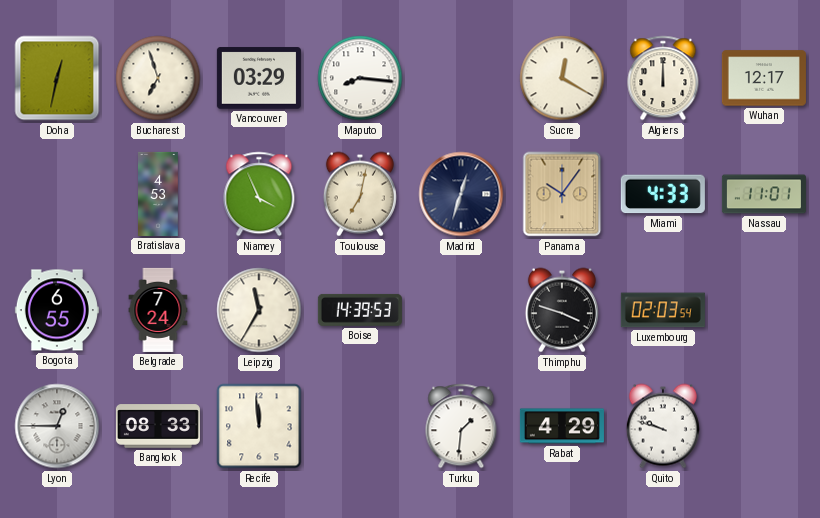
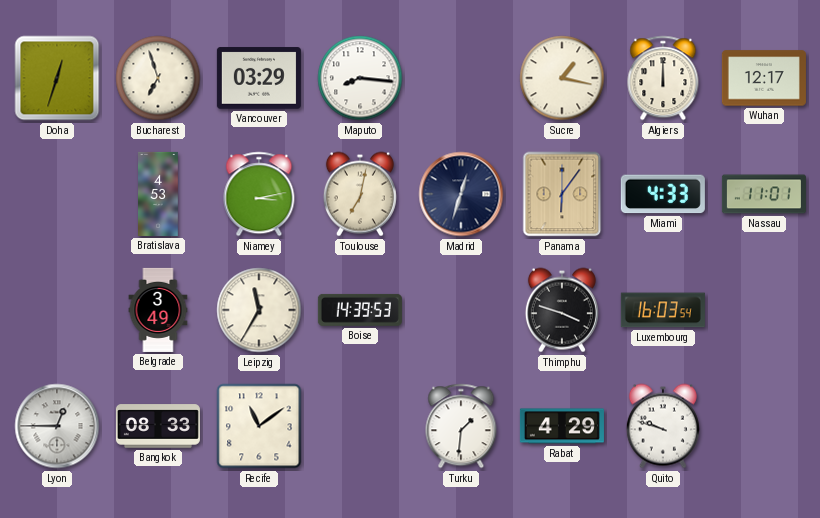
Doha: 12:32 -> 12:33
Sucre: 12:20 -> 1:17
Niamey: 3:56 -> 3:13
Panama: 10:06 -> 6:06
Bogota: 6:55 -> none
Belgrade: 7:24 -> 3:49
Luxembourg: 02:03 -> 16:03
Recife: 11:59 -> 11:09
